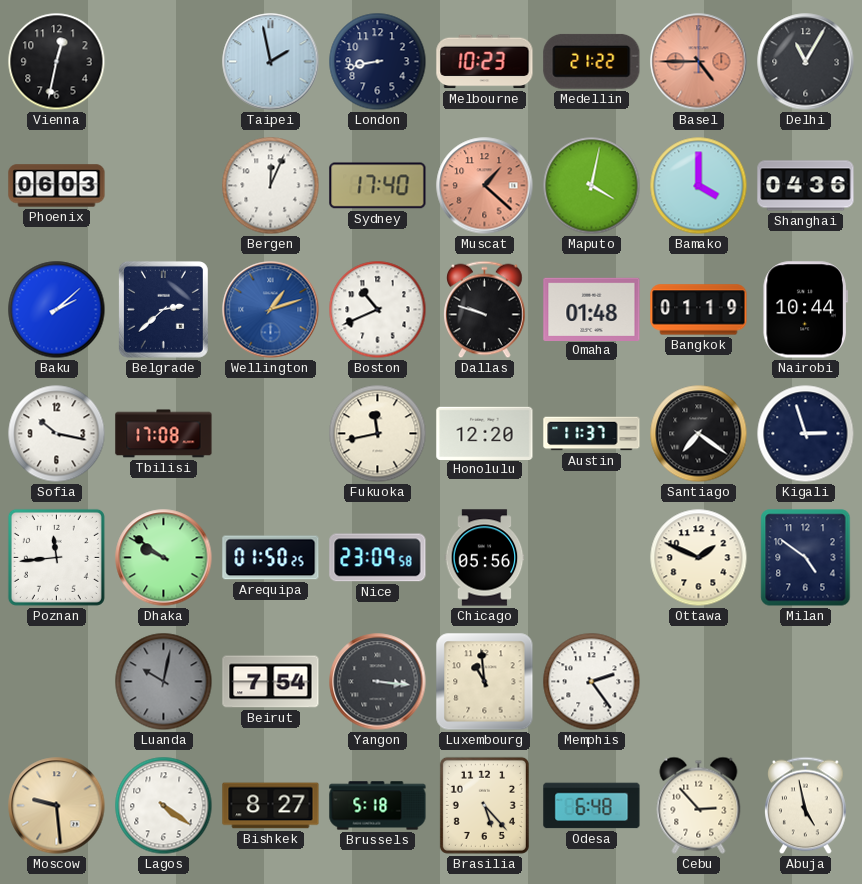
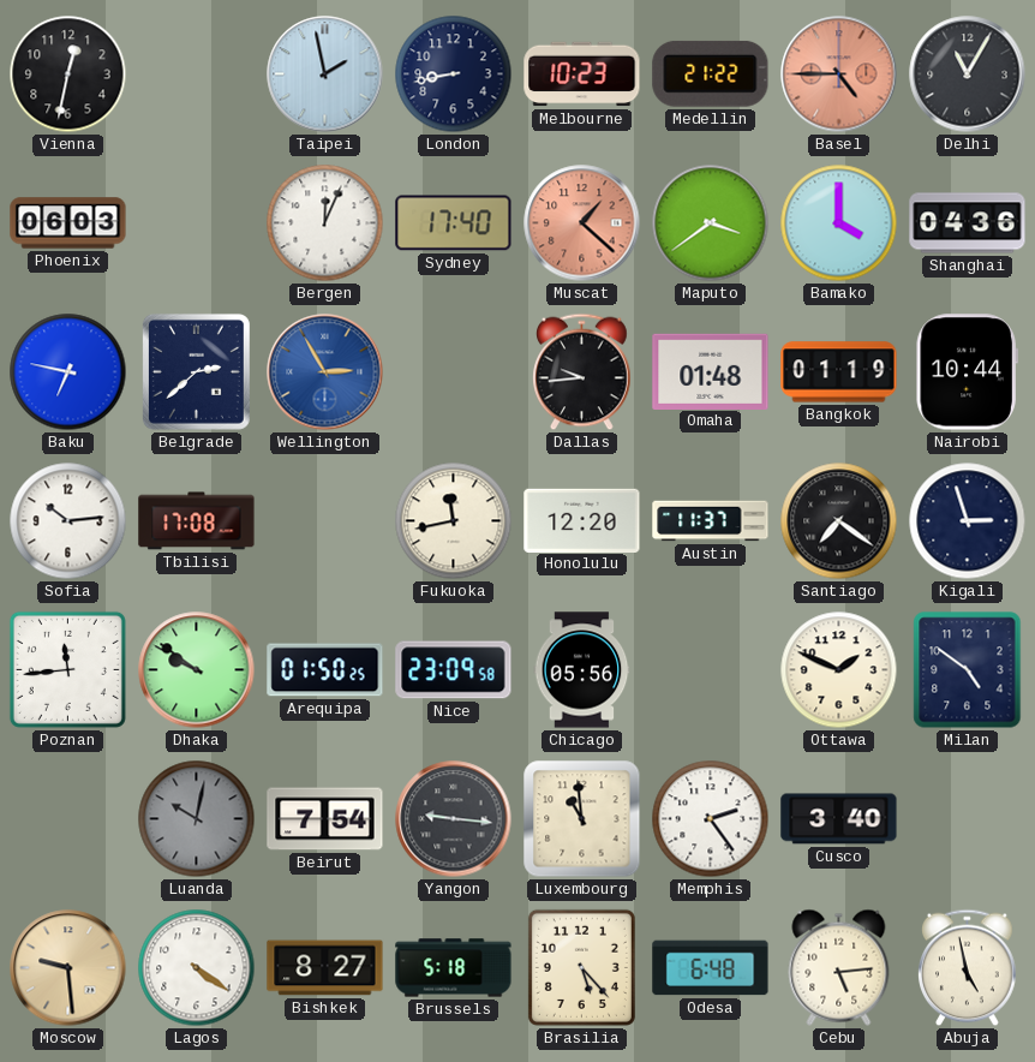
Maputo: 4:02 -> 3:39
Baku: 2:08 -> 6:47
Wellington: 1:12 -> 2:55
Boston: 10:41 -> none
Dallas: 9:48 -> 9:44
Sofia: 10:17 -> 10:14
Yangon: 3:16 -> 9:16
Cusco: none -> 3:40
Cebu: 2:53 -> 5:14
